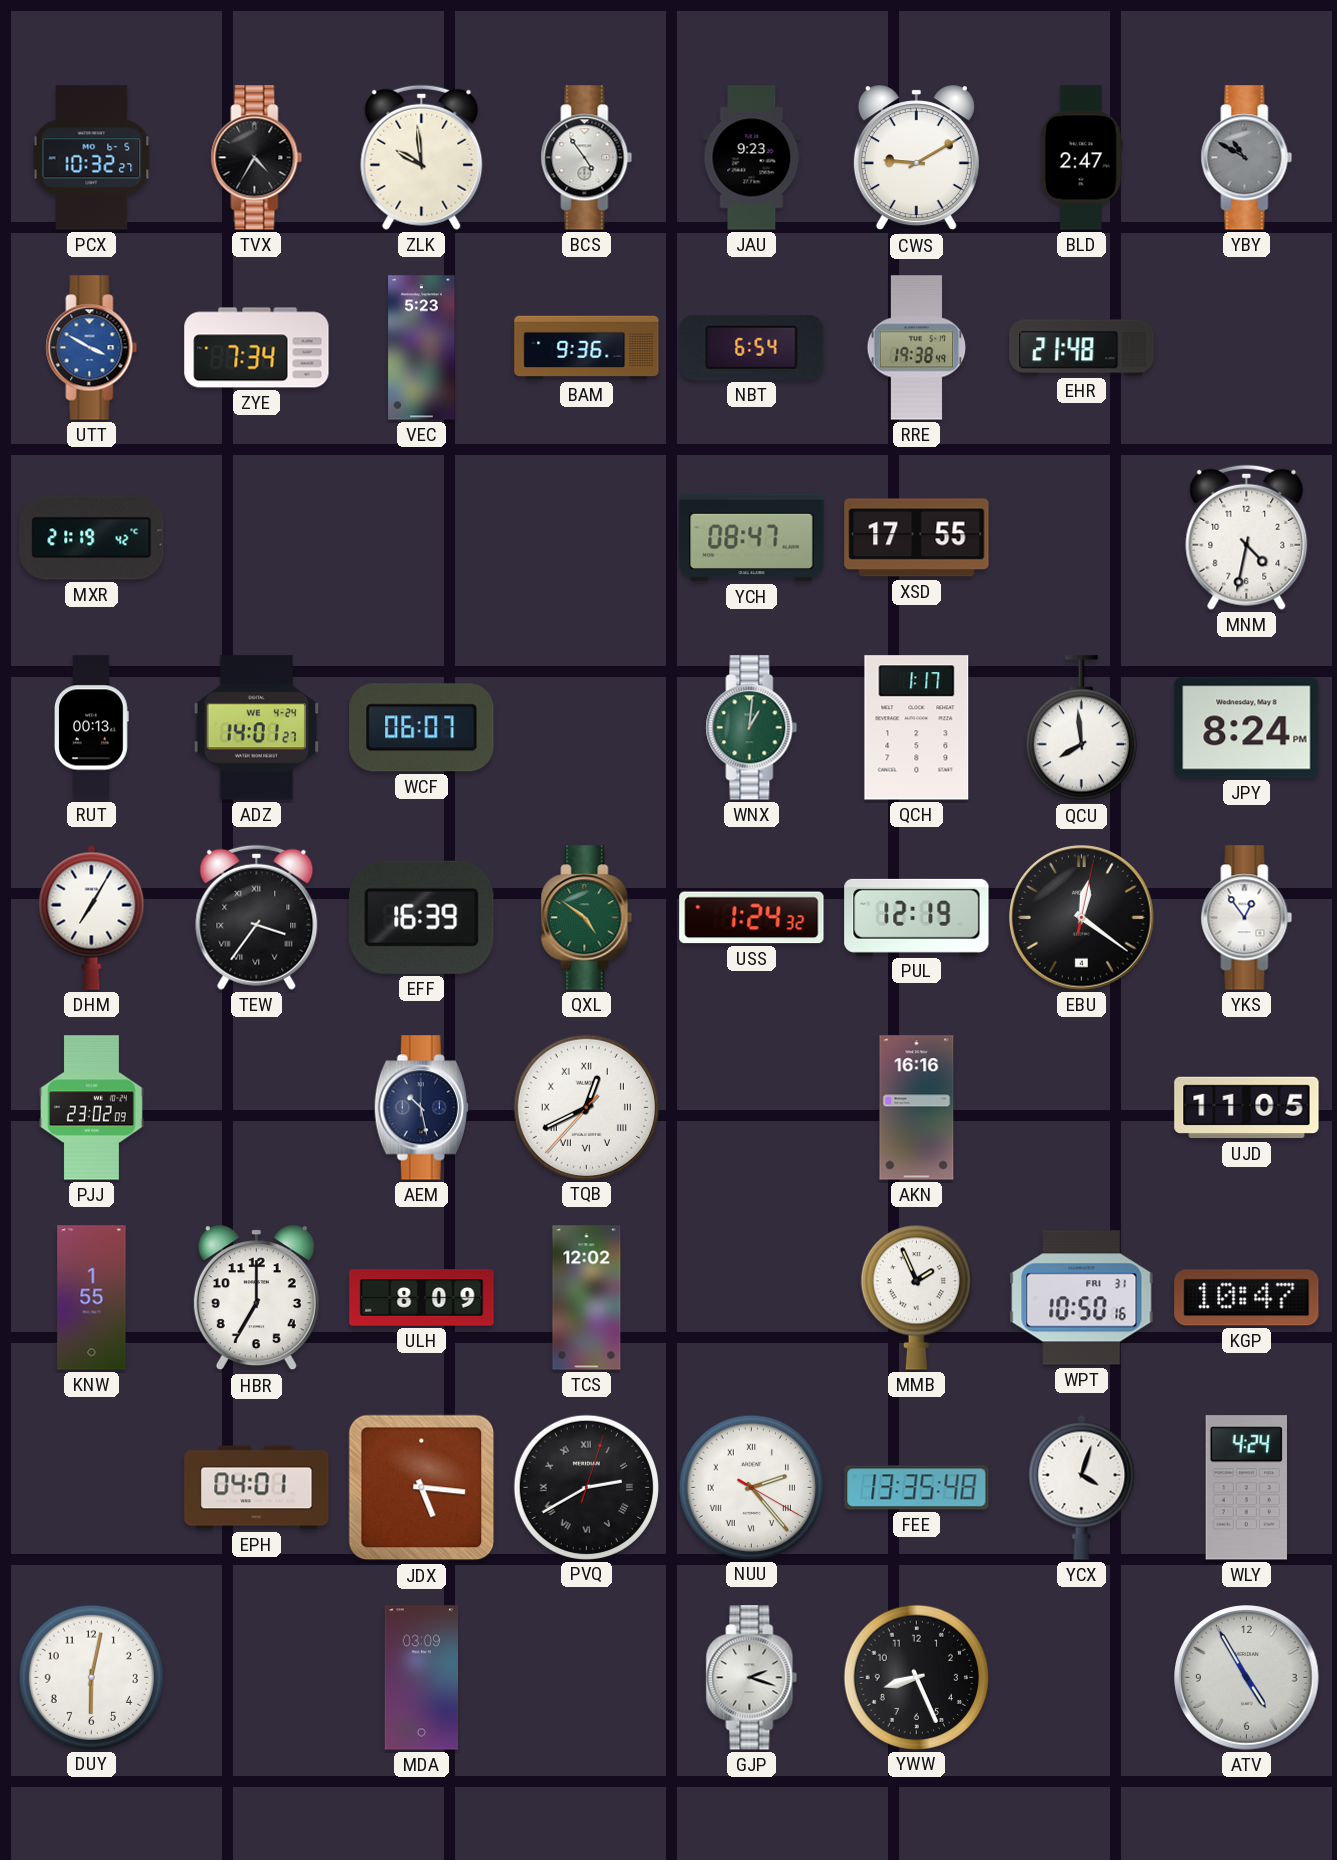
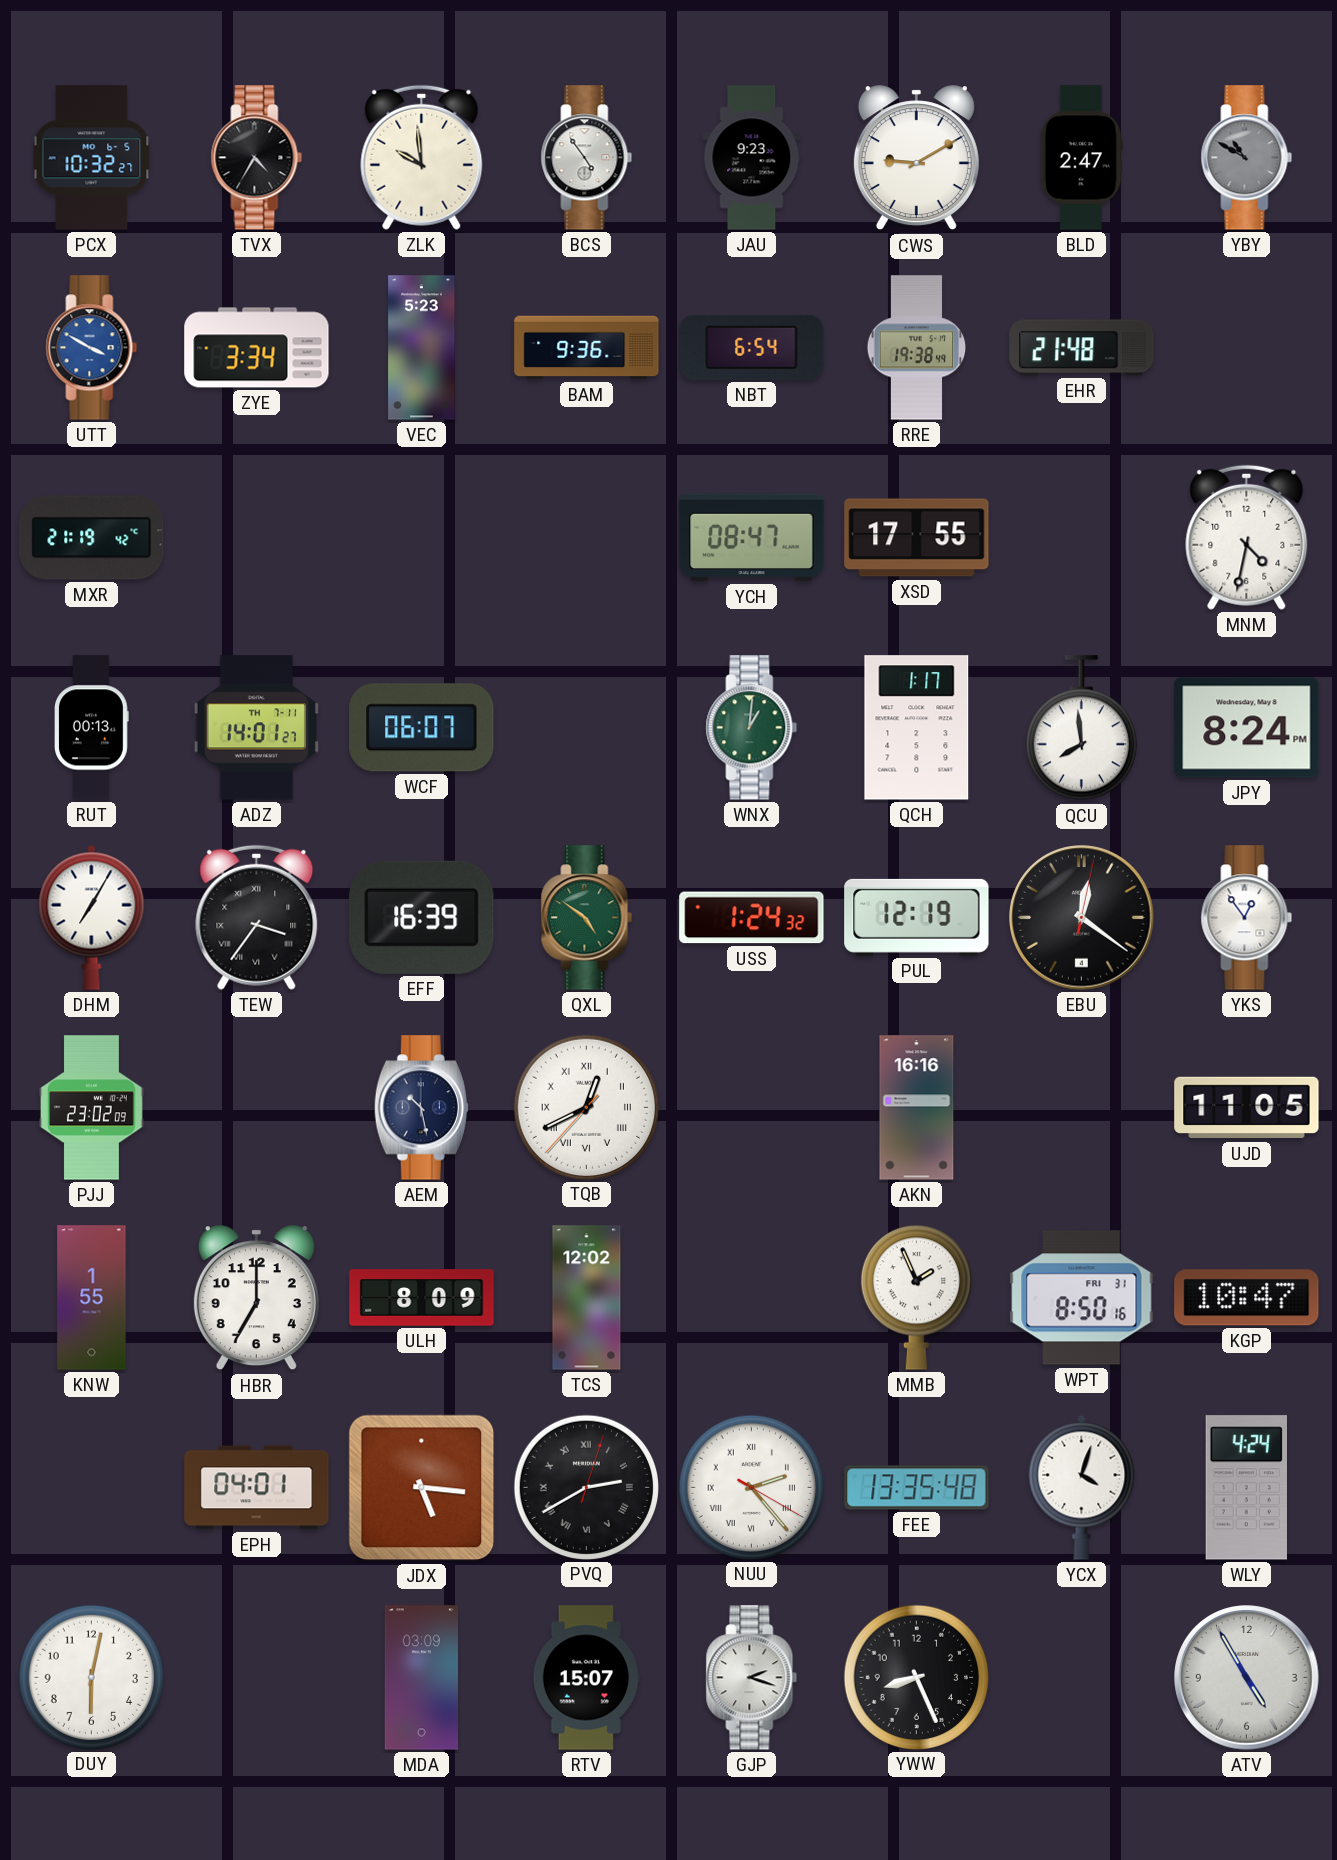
ZYE: 7:34 -> 3:34
ADZ date: WE 4-24 -> TH 7-11
WPT: 10:50 -> 8:50
RTV: none -> 15:07
